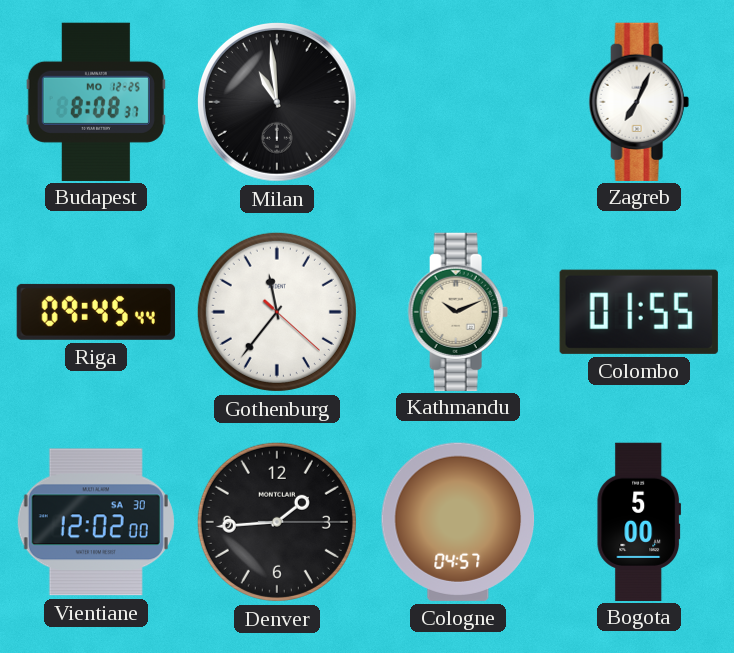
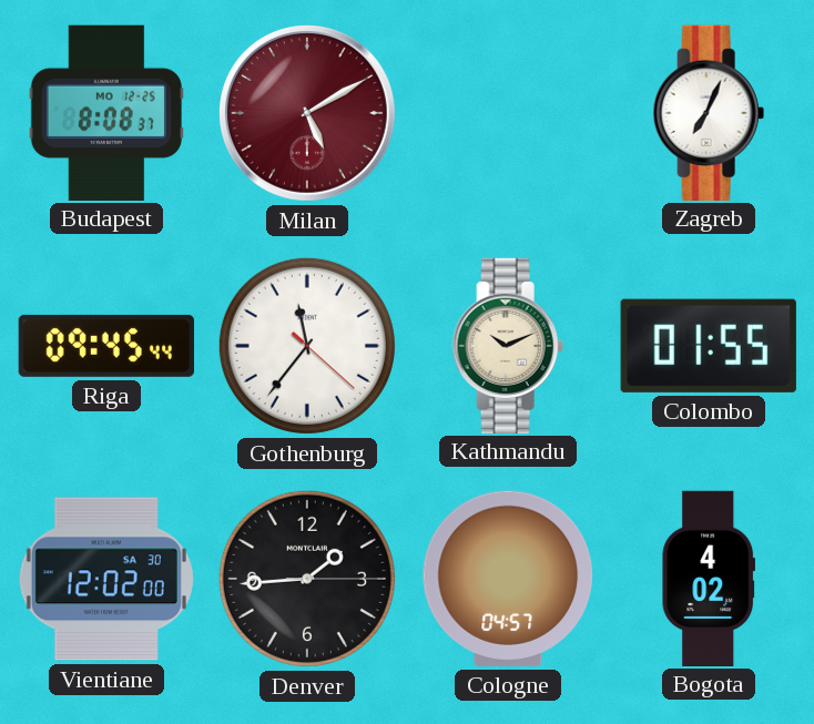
Milan: 10:59 -> 5:10
Milan dial: black -> burgundy
Bogota: 5:00 -> 4:02
